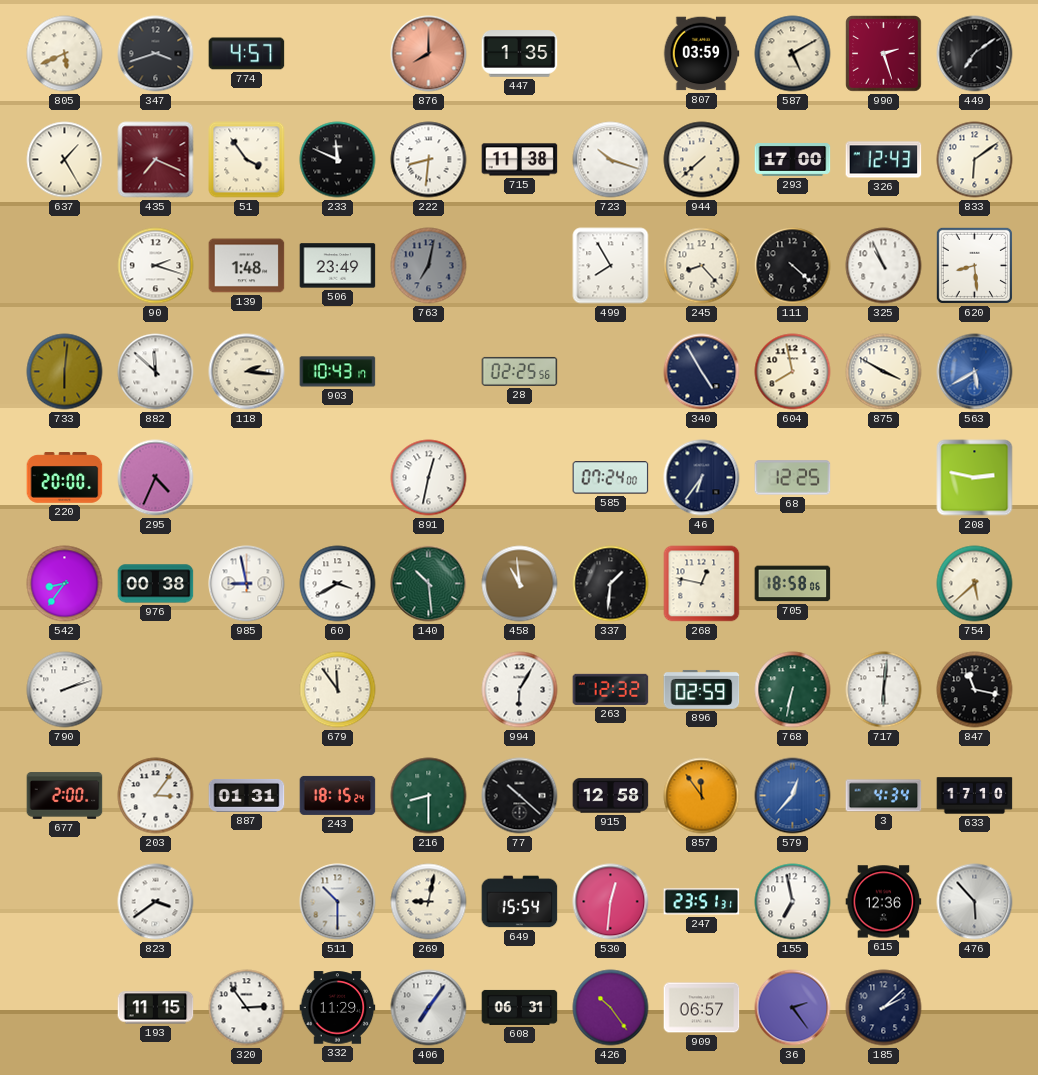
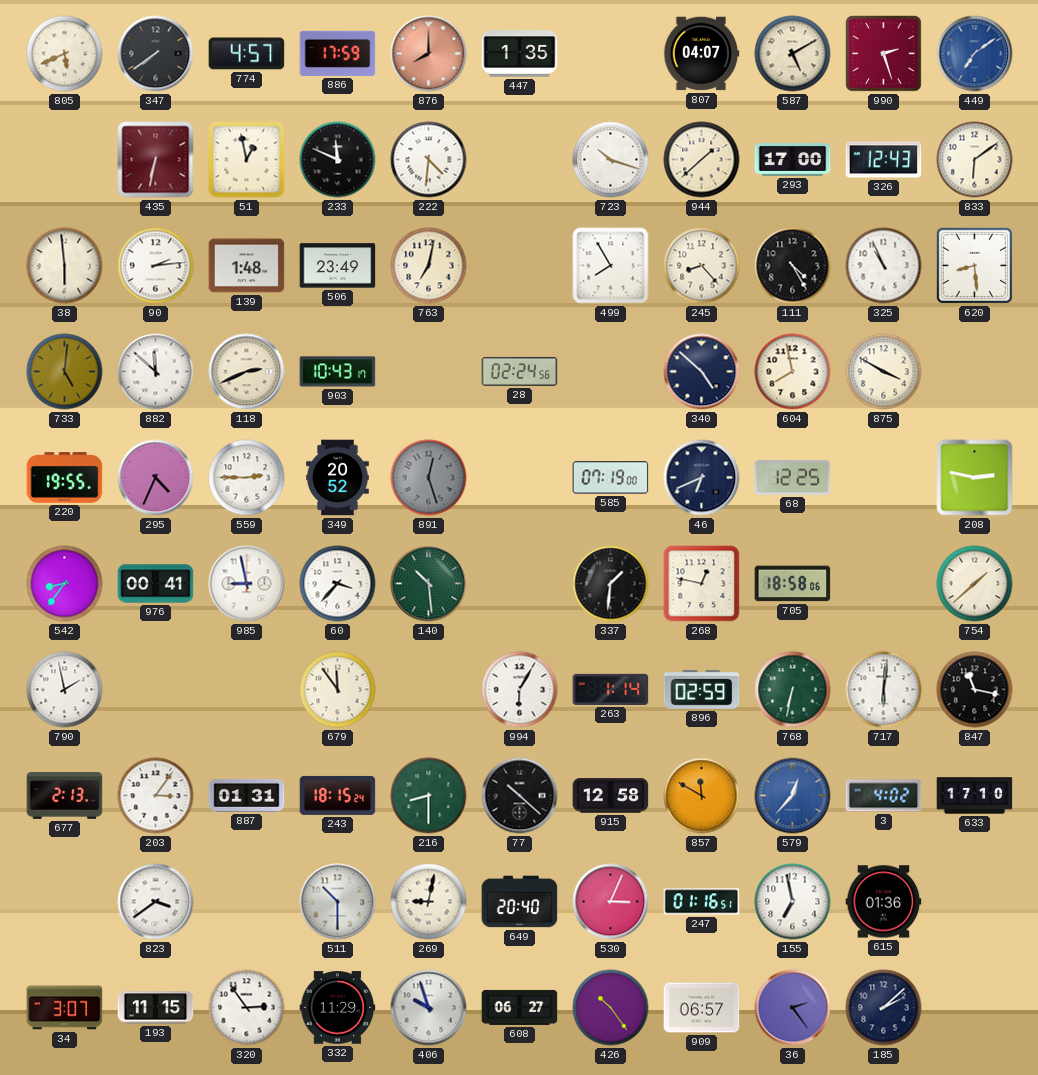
347: 3:42 -> 7:39
886: none -> 17:59
807: 03:59 -> 04:07
449 dial: black -> blue
637: 1:25 -> none
435: 7:19 -> 6:32
51: 3:54 -> 12:58
222: 8:31 -> 4:31
715: 11:38 -> none
944: 7:38 -> 1:38
38: none -> 5:59
90: 2:18 -> 2:14
763 dial: grey -> cream
111: 4:22 -> 4:25
733: 6:01 -> 5:01
118: 2:16 -> 2:41
28: 02:25 -> 02:24
340: 4:55 -> 4:52
563: 5:40 -> none
220: 20:00 -> 19:55
559: none -> 2:45
349: none -> 20:52
891: 12:32 -> 12:27
891 dial: white -> grey
585: 07:24 -> 07:19
46: 6:36 -> 6:41
976: 00:38 -> 00:41
60: 3:40 -> 3:37
458: 10:59 -> none
754: 5:38 -> 1:38
790: 2:12 -> 1:58
263: 12:32 -> 1:14
677: 2:00 -> 2:13
857: 11:54 -> 11:50
3: 4:34 -> 4:02
649: 15:54 -> 20:40
530: 12:31 -> 3:04
247: 23:51 -> 01:16
615: 12:36 -> 01:36
476: 5:53 -> none
34: none -> 3:07
406: 7:06 -> 9:57
608: 06:31 -> 06:27
